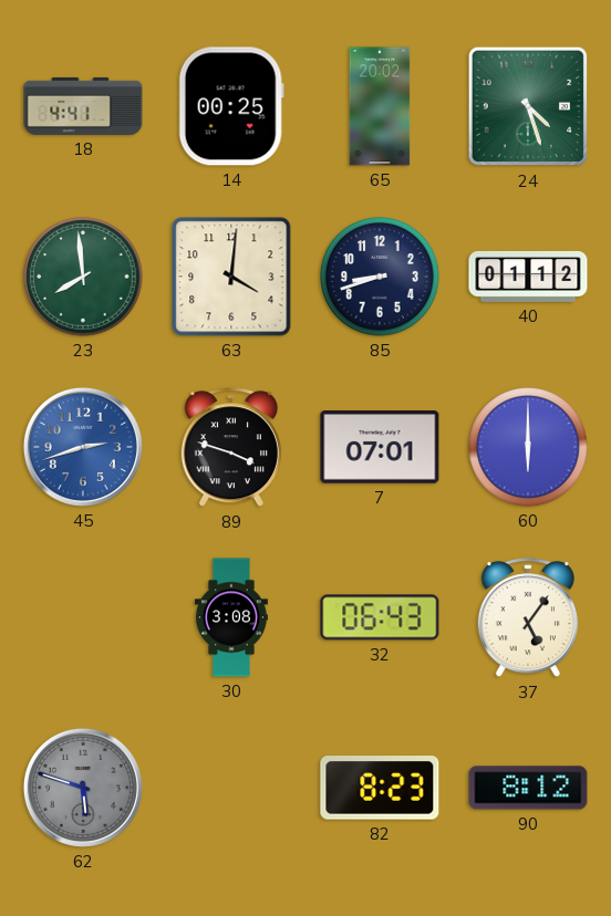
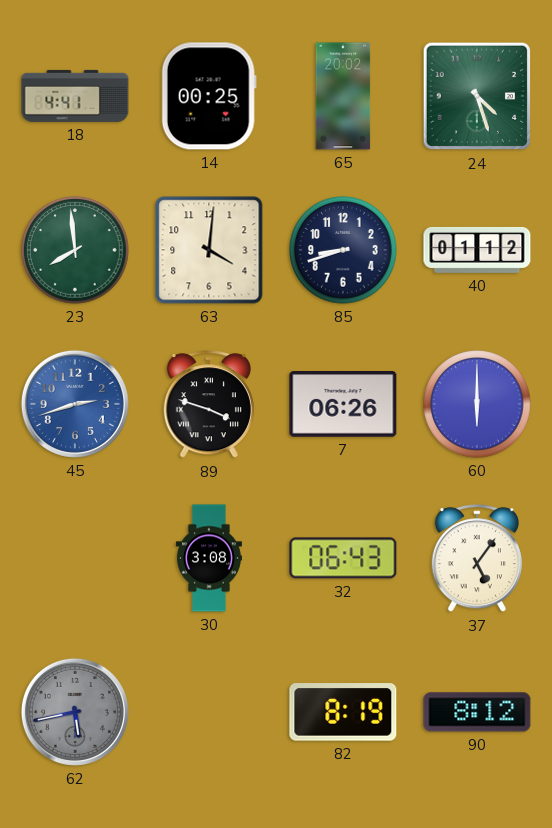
7: 07:01 -> 06:26
62: 5:48 -> 5:43
82: 8:23 -> 8:19
